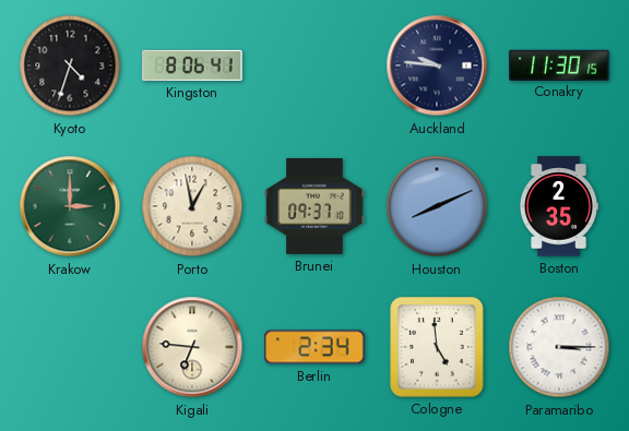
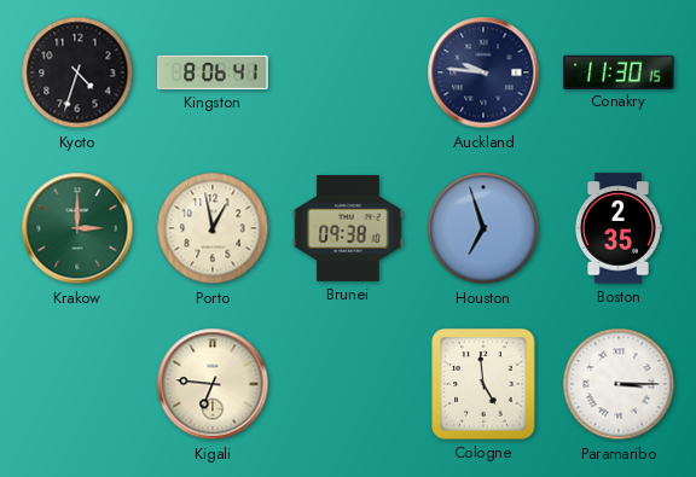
Brunei: 09:37 -> 09:38
Houston: 8:11 -> 6:57
Berlin: 2:34 -> none
